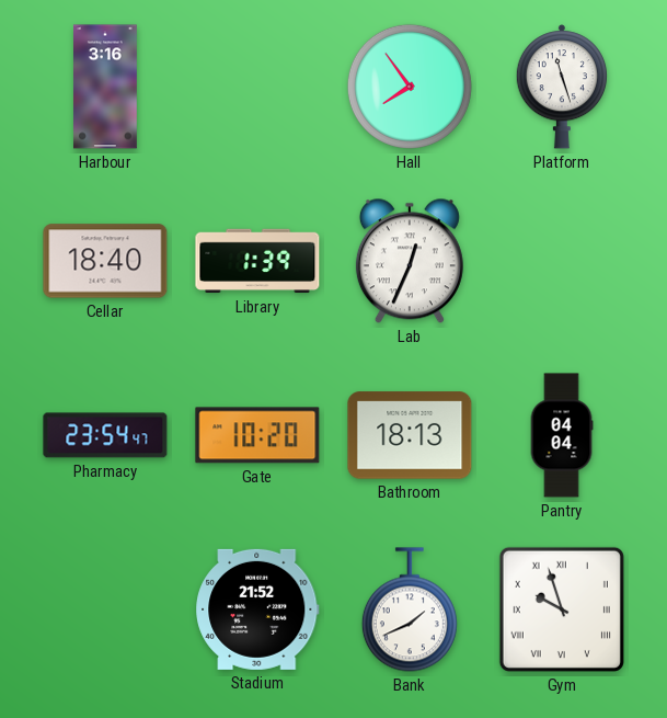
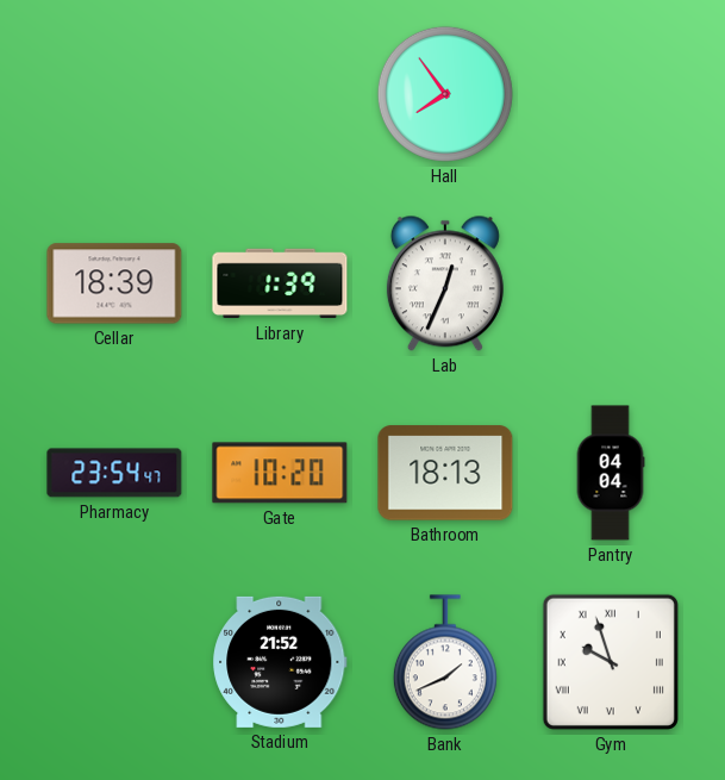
Harbour: 3:16 -> none
Platform: 11:27 -> none
Cellar: 18:40 -> 18:39
